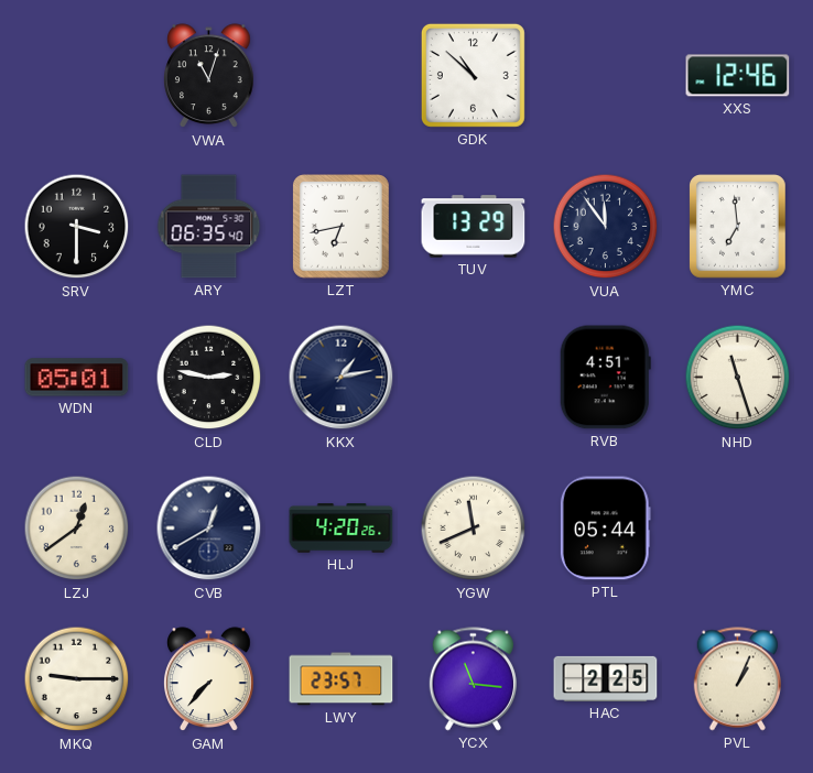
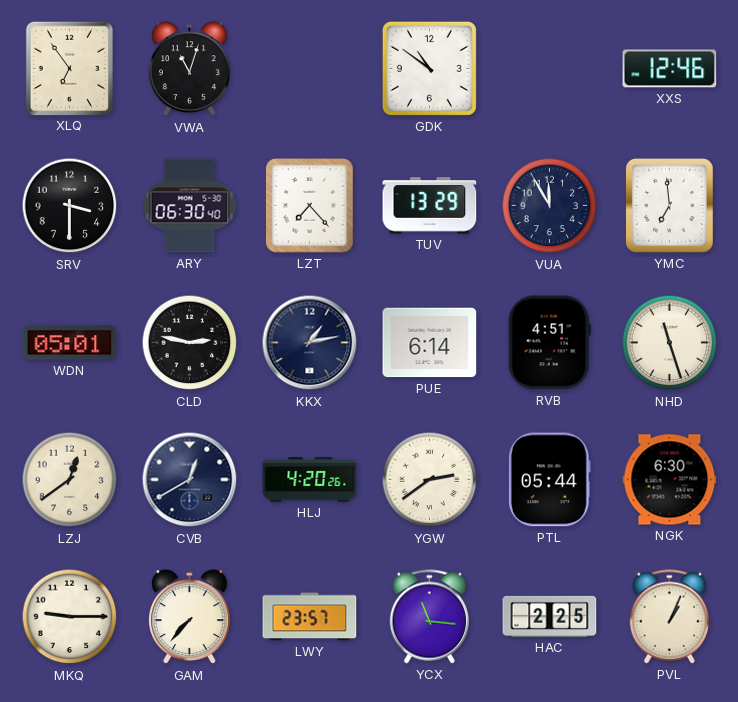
XLQ: none -> 6:54
GDK: 10:52 -> 10:51
ARY: 06:35 -> 06:30
LZT: 6:43 -> 7:23
VUA: 11:54 -> 11:55
PUE: none -> 6:14
YGW: 11:41 -> 2:39
NGK: none -> 6:30
